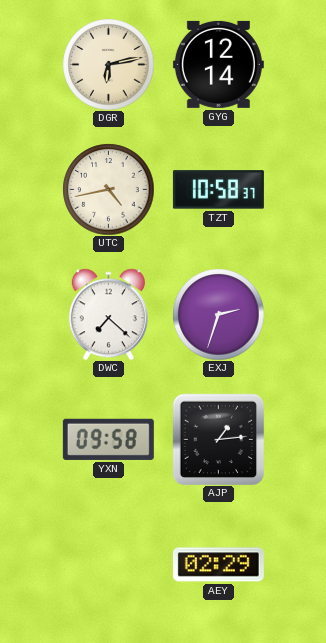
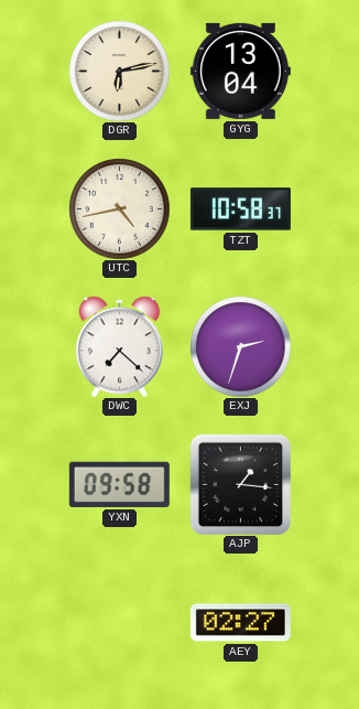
GYG: 12:14 -> 13:04
AJP: 1:14 -> 1:16
AEY: 02:29 -> 02:27
